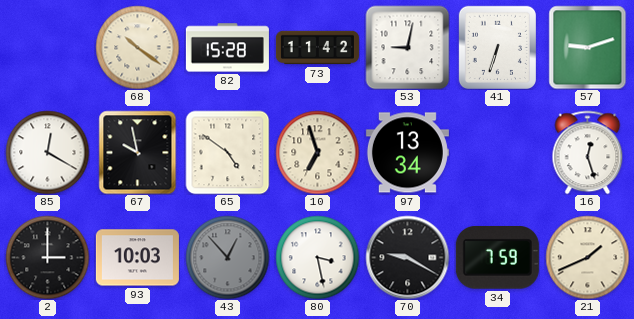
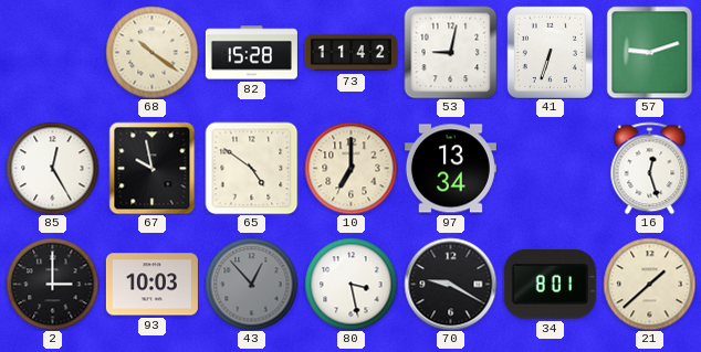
85: 12:20 -> 12:25
10: 6:57 -> 7:00
34: 7:59 -> 8:01
21: 1:41 -> 1:38
